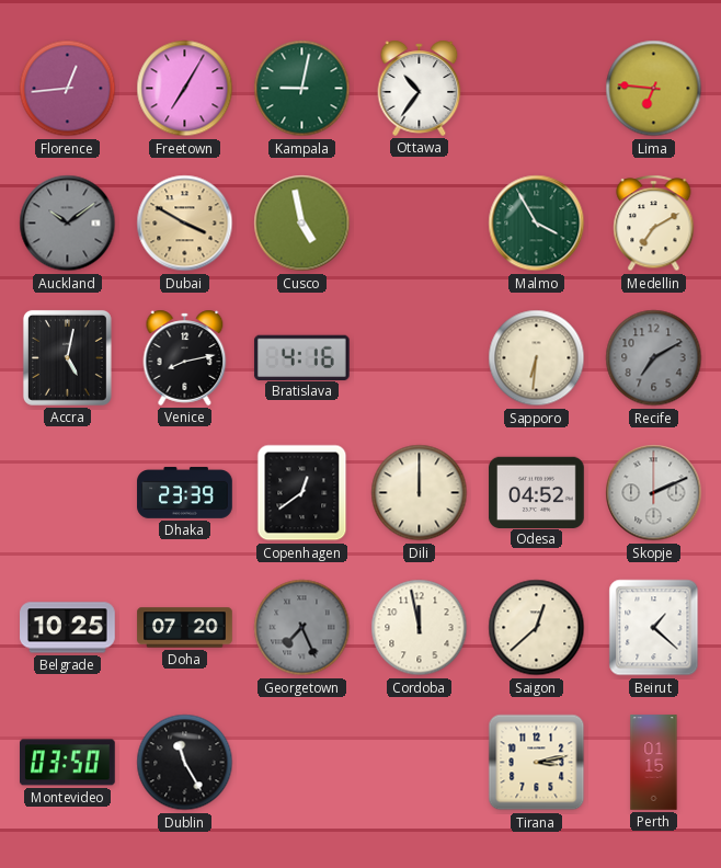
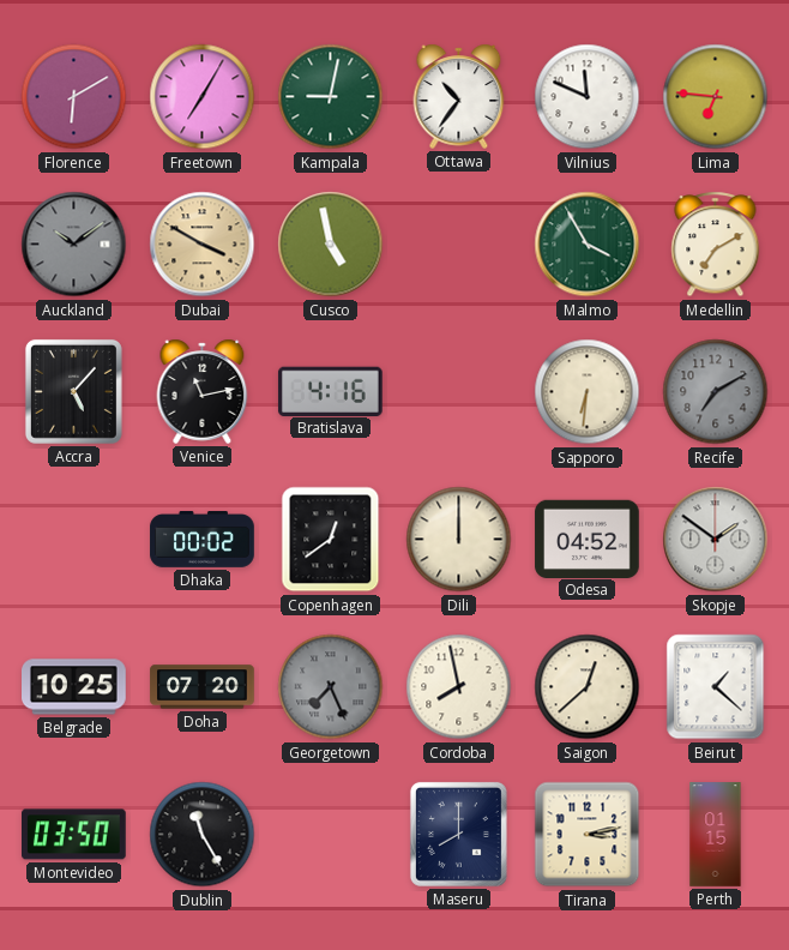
Florence: 12:44 -> 6:10
Vilnius: none -> 11:49
Accra: 5:02 -> 5:07
Venice: 8:13 -> 11:13
Dhaka: 23:39 -> 00:02
Skopje: 2:11 -> 1:51
Cordoba: 11:58 -> 7:58
Maseru: none -> 8:00
